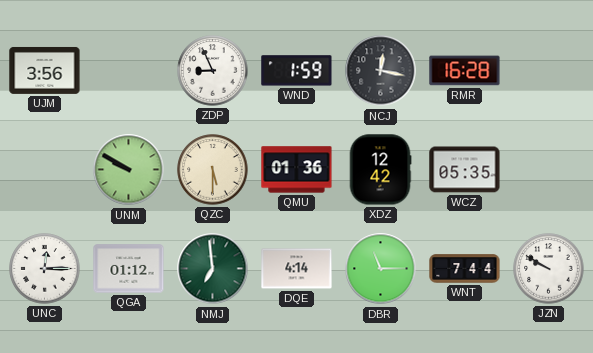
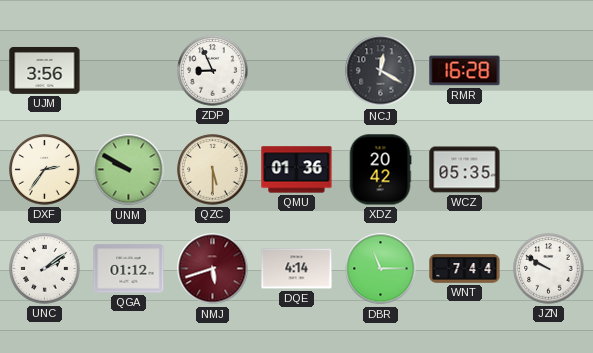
WND: 1:59 -> none
NCJ: 12:17 -> 12:20
DXF: none -> 2:36
XDZ: 12:42 -> 20:42
UNC: 12:15 -> 2:09
NMJ: 6:59 -> 5:42
NMJ dial: green -> burgundy
